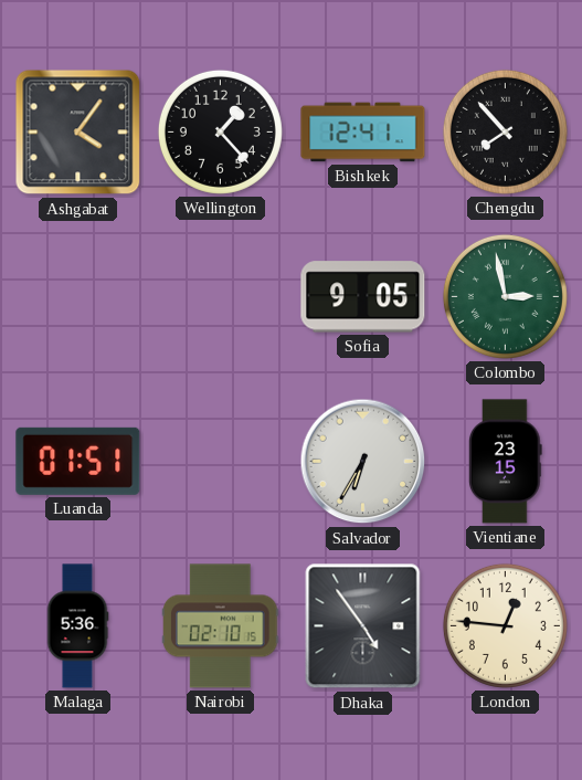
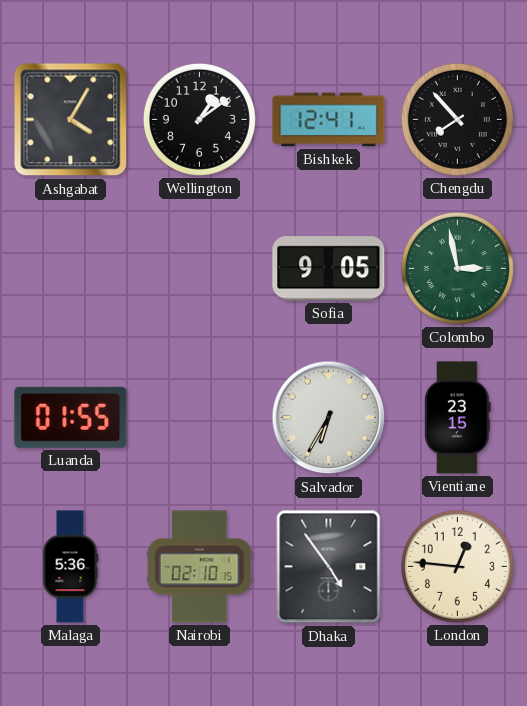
Ashgabat: 4:06 -> 4:05
Wellington: 1:23 -> 1:09
Luanda: 01:51 -> 01:55
